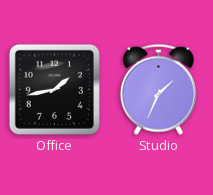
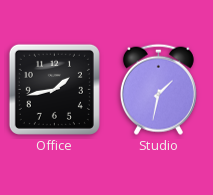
Studio: 1:34 -> 1:32
